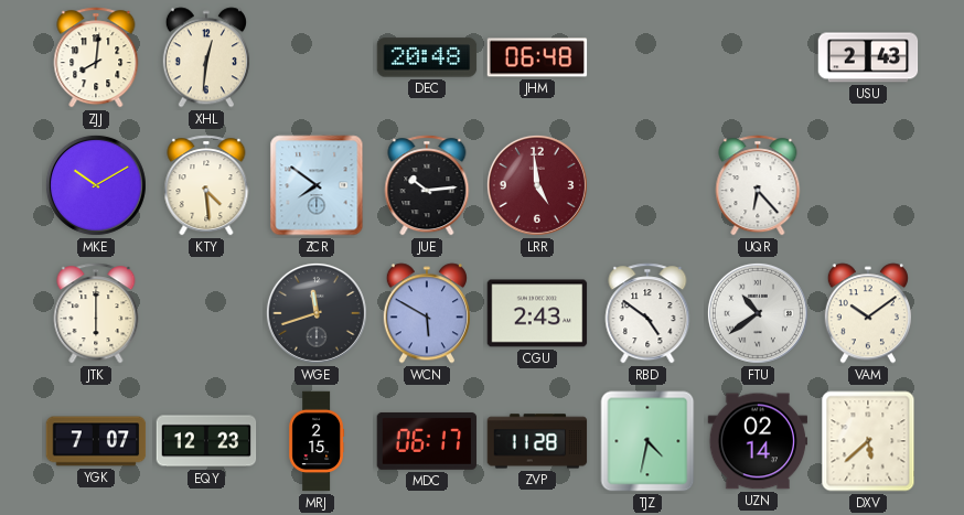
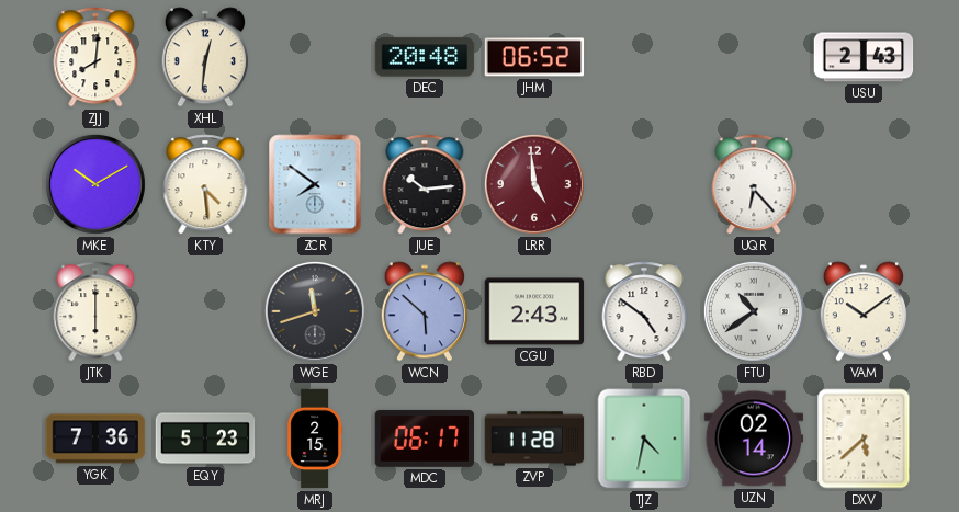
JHM: 06:48 -> 06:52
WCN: 5:50 -> 5:52
YGK: 7:07 -> 7:36
EQY: 12:23 -> 5:23
